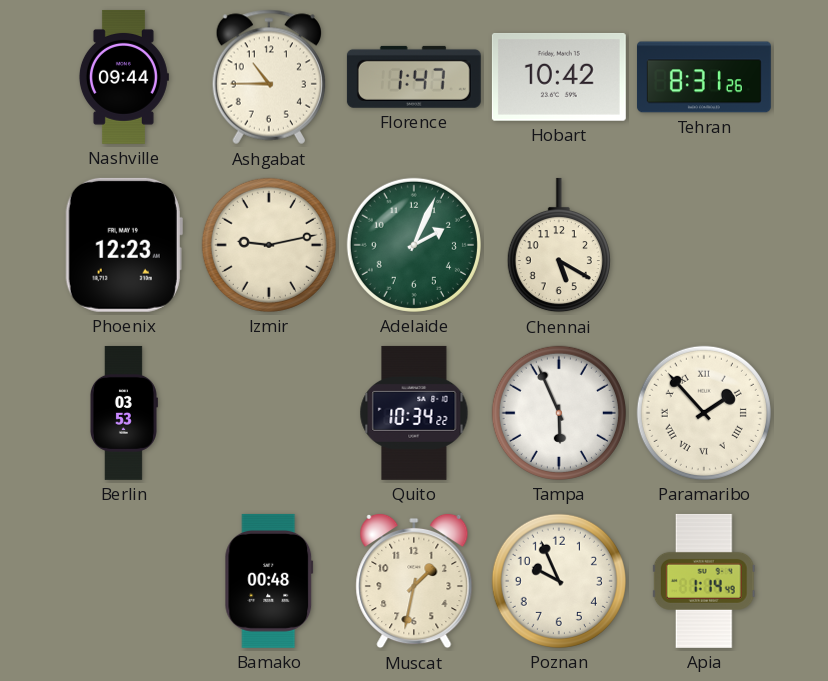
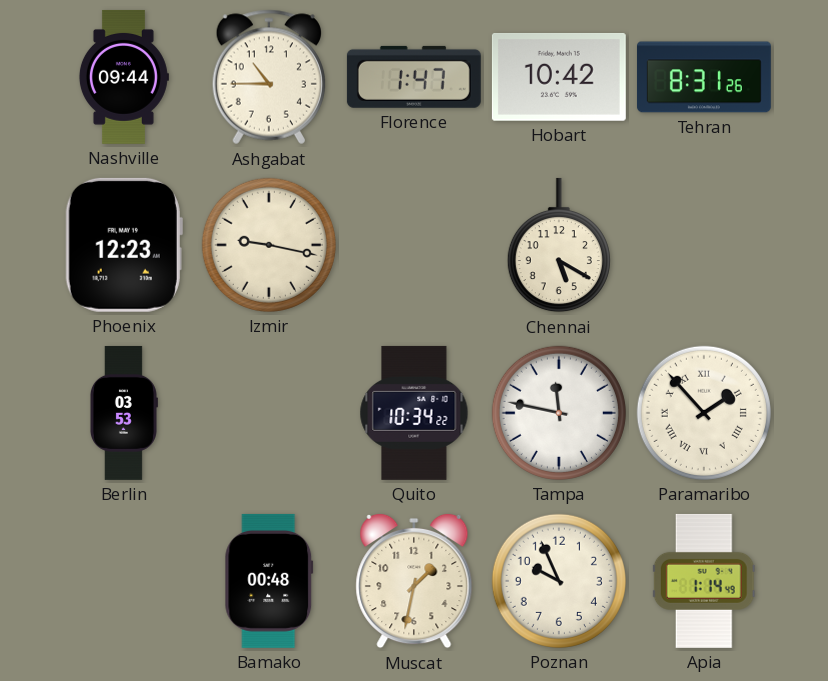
Izmir: 9:13 -> 9:17
Adelaide: 2:04 -> none
Tampa: 5:56 -> 11:47
